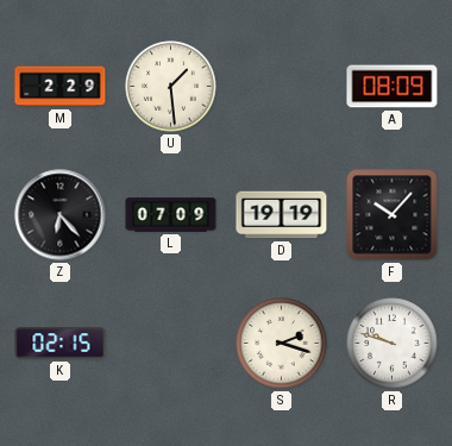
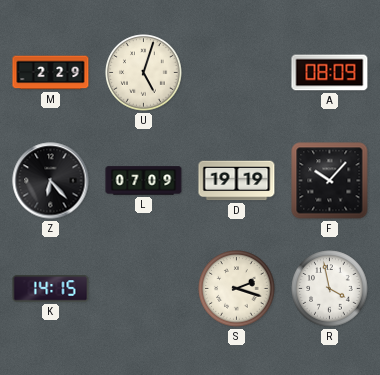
U: 1:29 -> 5:03
K: 02:15 -> 14:15
R: 9:48 -> 3:58
